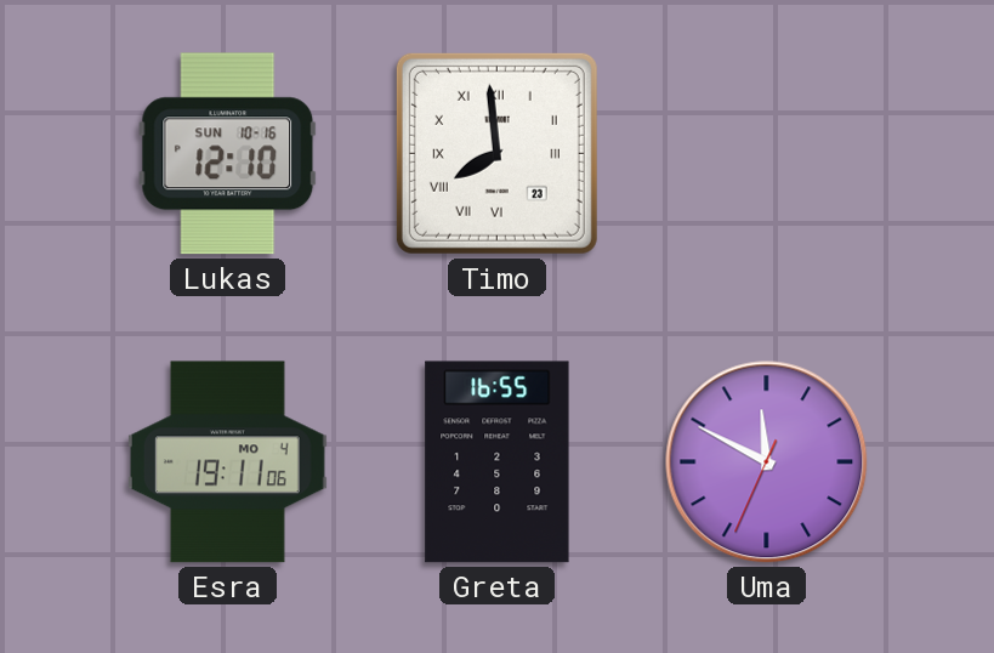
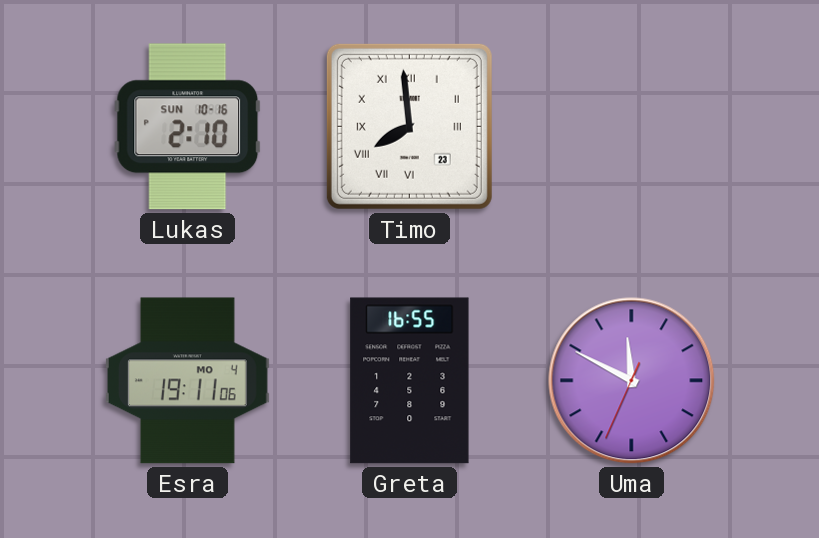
Lukas: 12:10 -> 2:10
